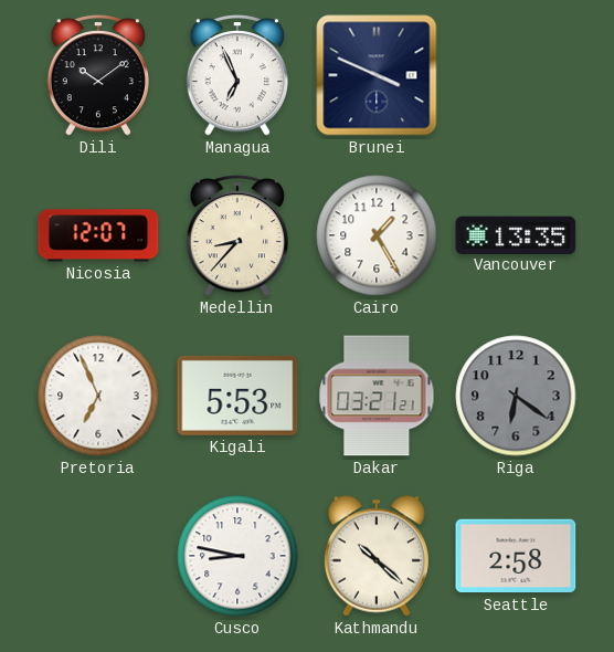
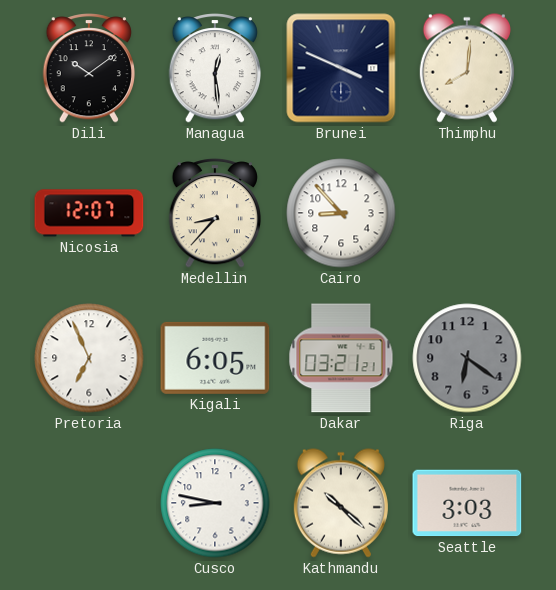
Managua: 6:56 -> 12:29
Thimphu: none -> 8:01
Cairo: 1:25 -> 8:53
Vancouver: 13:35 -> none
Kigali: 5:53 -> 6:05
Seattle: 2:58 -> 3:03
